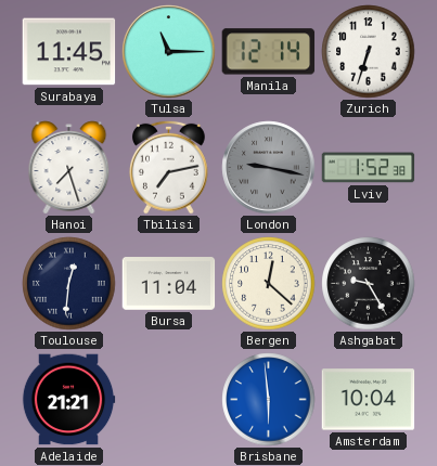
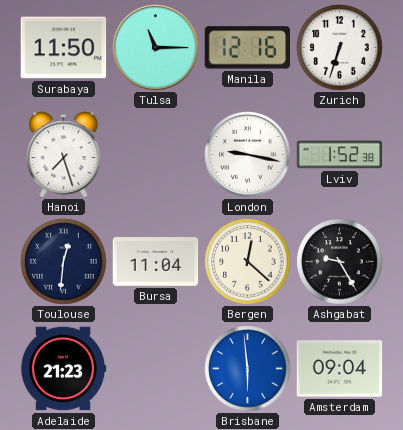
Surabaya: 11:45 -> 11:50
Manila: 12:14 -> 12:16
Tbilisi: 7:13 -> none
London dial: grey -> white
Adelaide: 21:21 -> 21:23
Amsterdam: 10:04 -> 09:04
